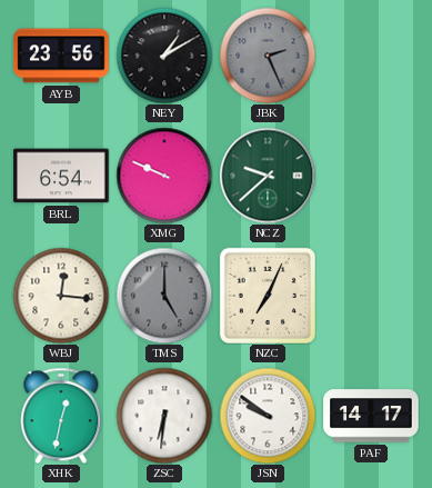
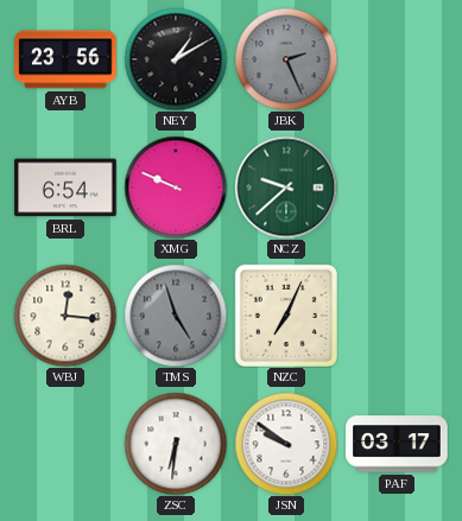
TMS: 5:00 -> 4:57
XHK: 12:32 -> none
PAF: 14:17 -> 03:17
